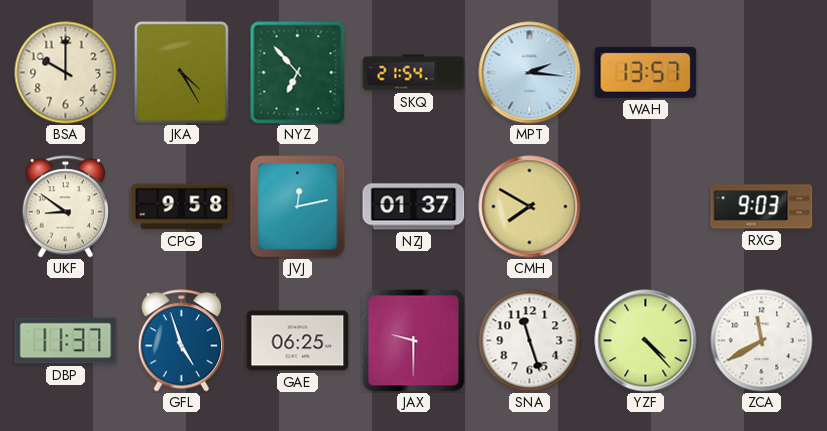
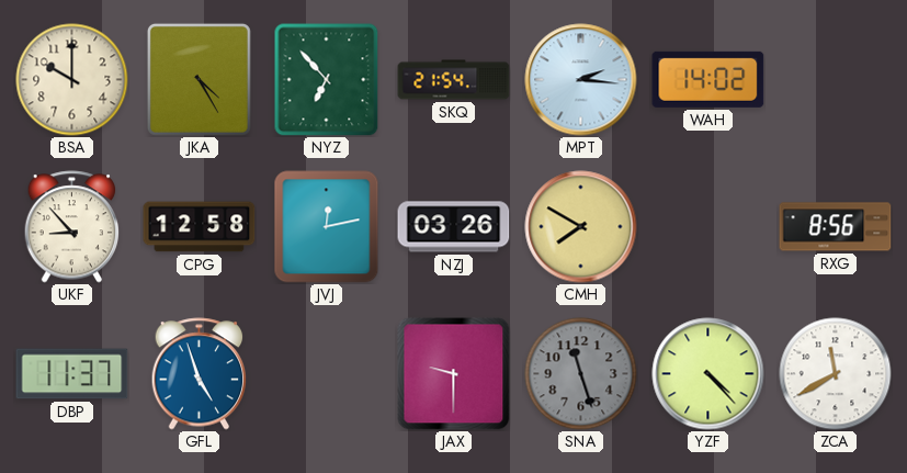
WAH: 13:57 -> 14:02
UKF: 8:51 -> 8:53
CPG: 9:58 -> 12:58
NZJ: 01:37 -> 03:26
RXG: 9:03 -> 8:56
GAE: 06:25 -> none
SNA dial: white -> grey
